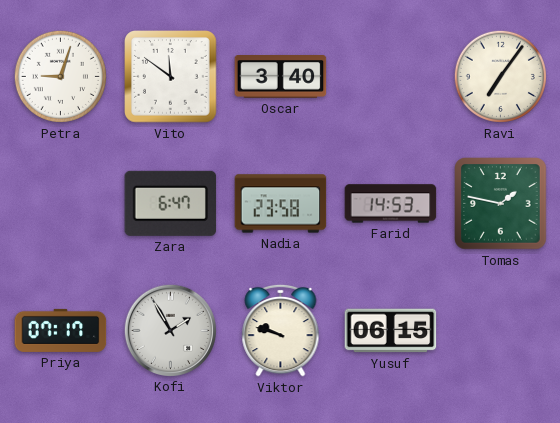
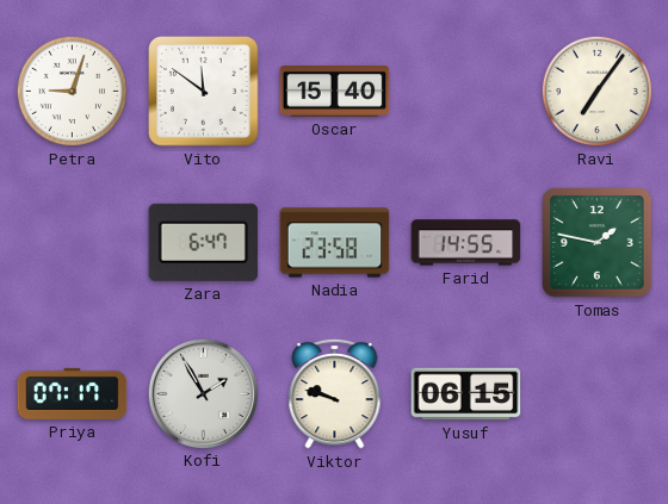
Oscar: 3:40 -> 15:40
Farid: 14:53 -> 14:55
